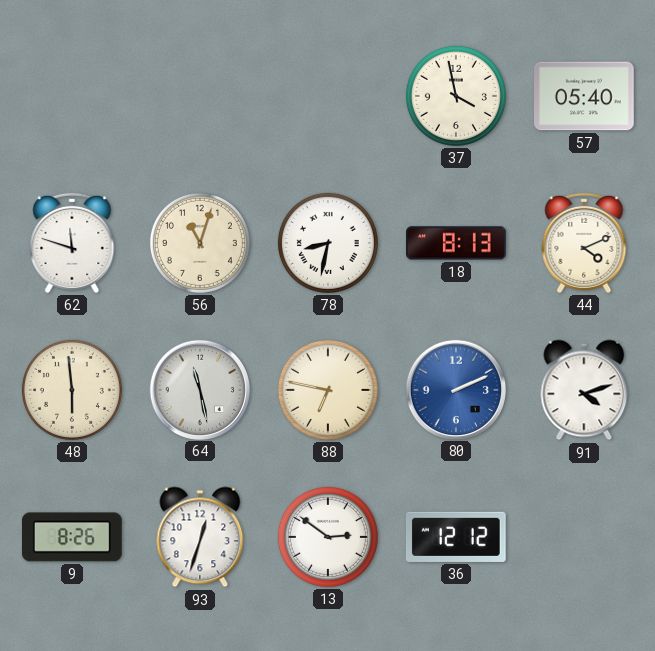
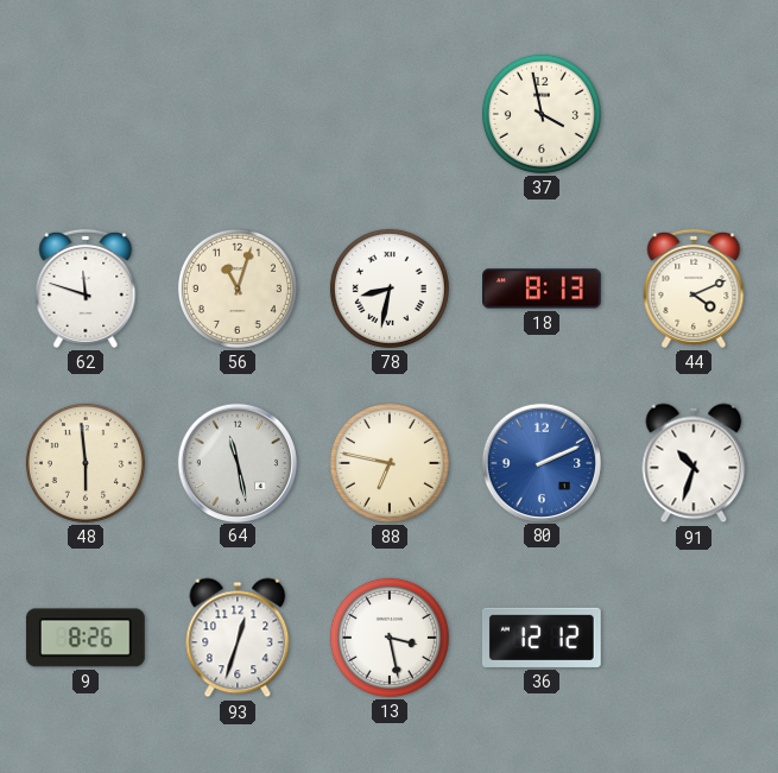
57: 05:40 -> none
91: 4:12 -> 10:33
13: 2:51 -> 3:28
